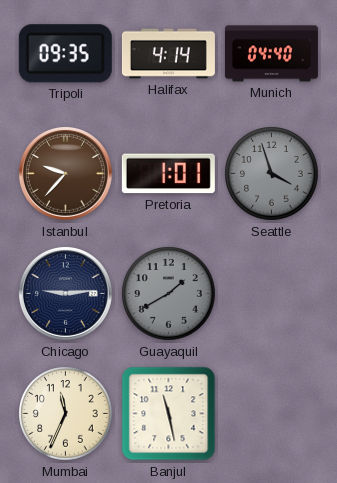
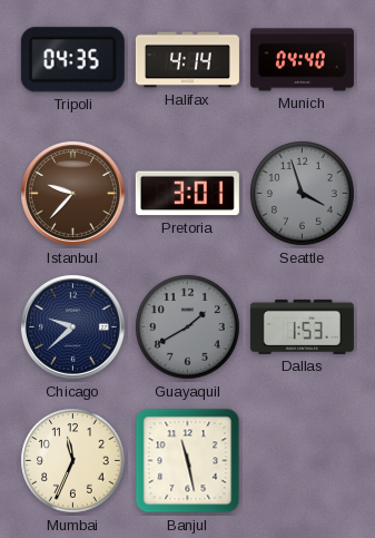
Tripoli: 09:35 -> 04:35
Pretoria: 1:01 -> 3:01
Chicago: 9:14 -> 9:38
Dallas: none -> 1:53
